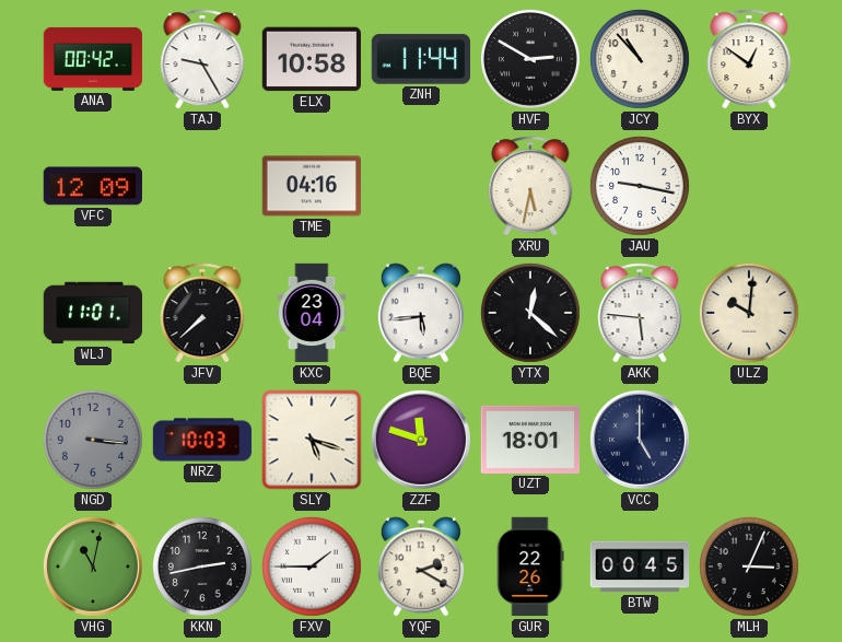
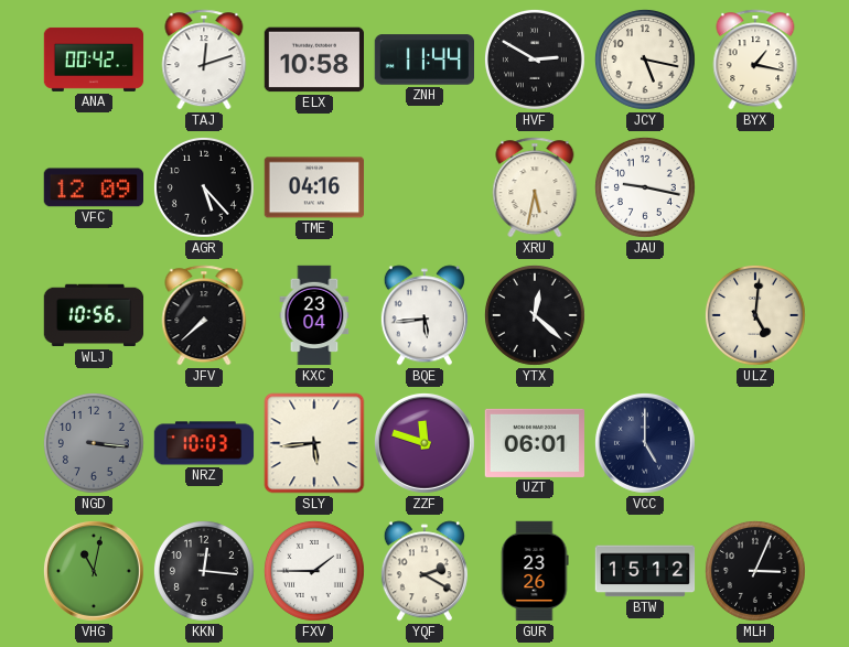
TAJ: 9:25 -> 12:12
JCY: 10:53 -> 5:17
BYX: 12:51 -> 1:17
AGR: none -> 5:23
WLJ: 11:01 -> 10:56
AKK: 5:46 -> none
ULZ: 10:01 -> 5:01
SLY: 5:18 -> 5:44
UZT: 18:01 -> 06:01
KKN: 2:43 -> 12:16
GUR: 22:26 -> 23:26
BTW: 00:45 -> 15:12
